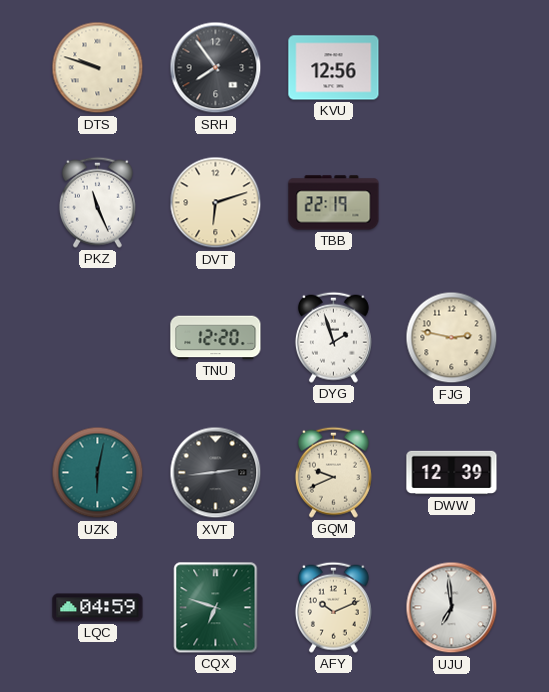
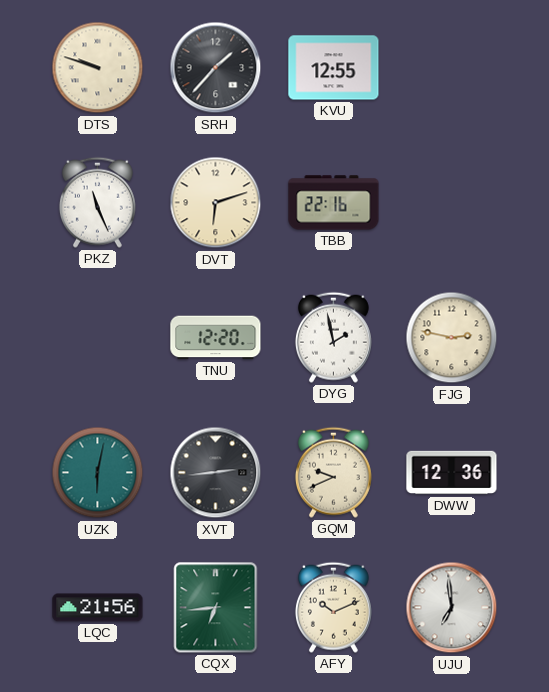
SRH: 7:54 -> 1:37
KVU: 12:56 -> 12:55
TBB: 22:19 -> 22:16
DYG: 1:57 -> 1:58
DWW: 12:39 -> 12:36
LQC: 04:59 -> 21:56
CQX: 6:48 -> 6:44
